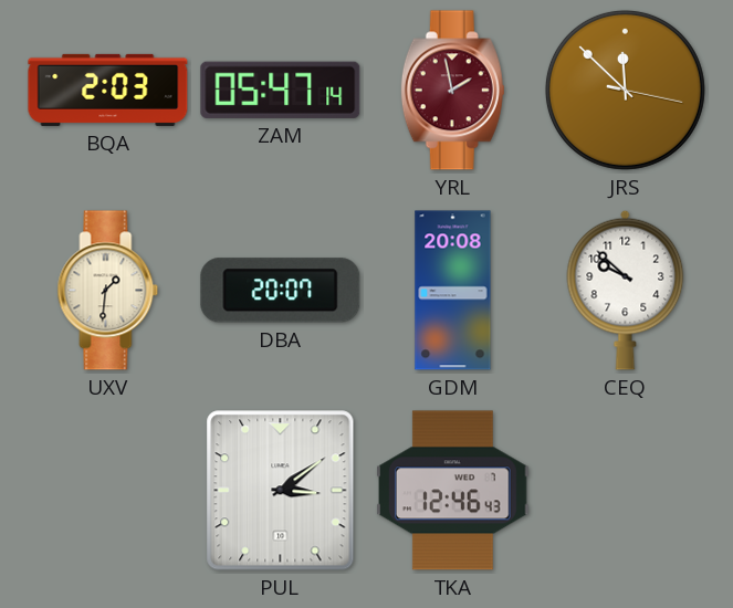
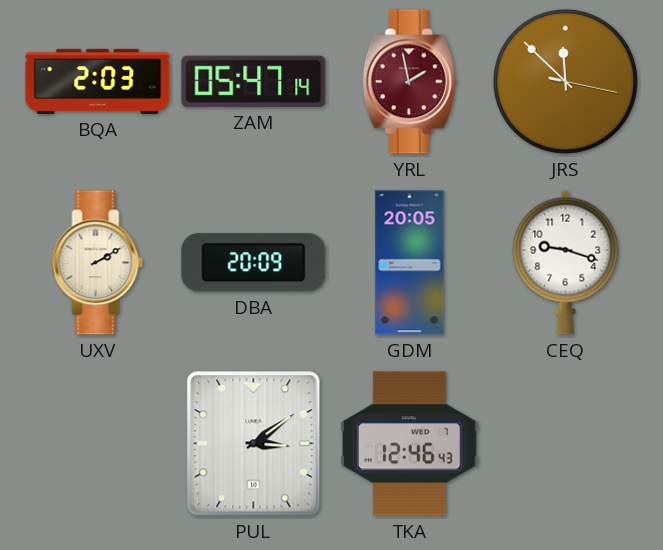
UXV: 1:31 -> 2:10
DBA: 20:07 -> 20:09
GDM: 20:08 -> 20:05
CEQ: 9:52 -> 9:18
